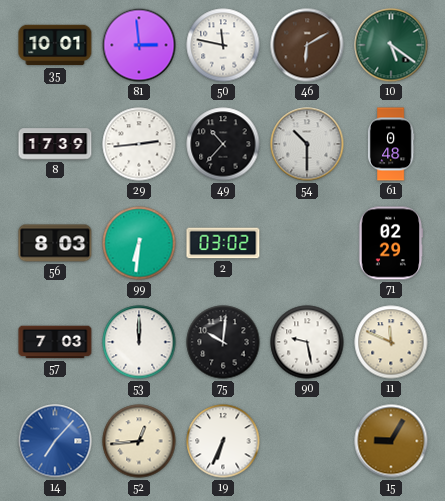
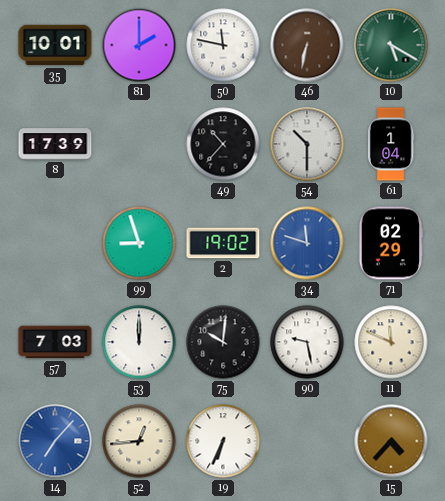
81: 2:59 -> 2:00
46: 6:10 -> 6:32
10: 5:21 -> 5:20
29: 2:44 -> none
61: 0:48 -> 1:04
56: 8:03 -> none
99: 6:31 -> 8:57
2: 03:02 -> 19:02
34: none -> 11:48
15: 9:05 -> 4:37
